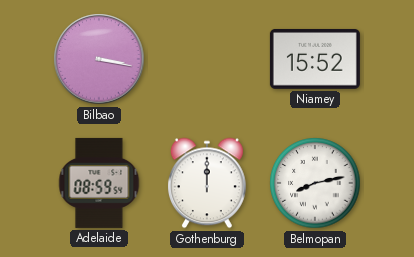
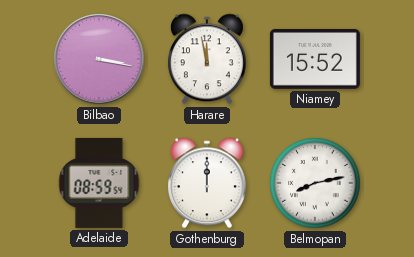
Harare: none -> 11:58
